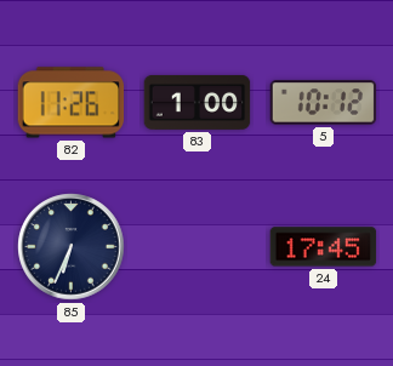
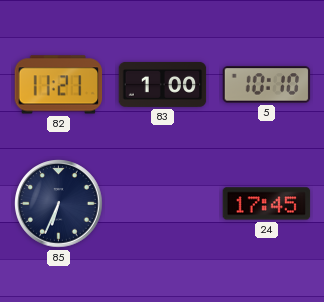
82: 11:26 -> 11:21
5: 10:12 -> 10:10
